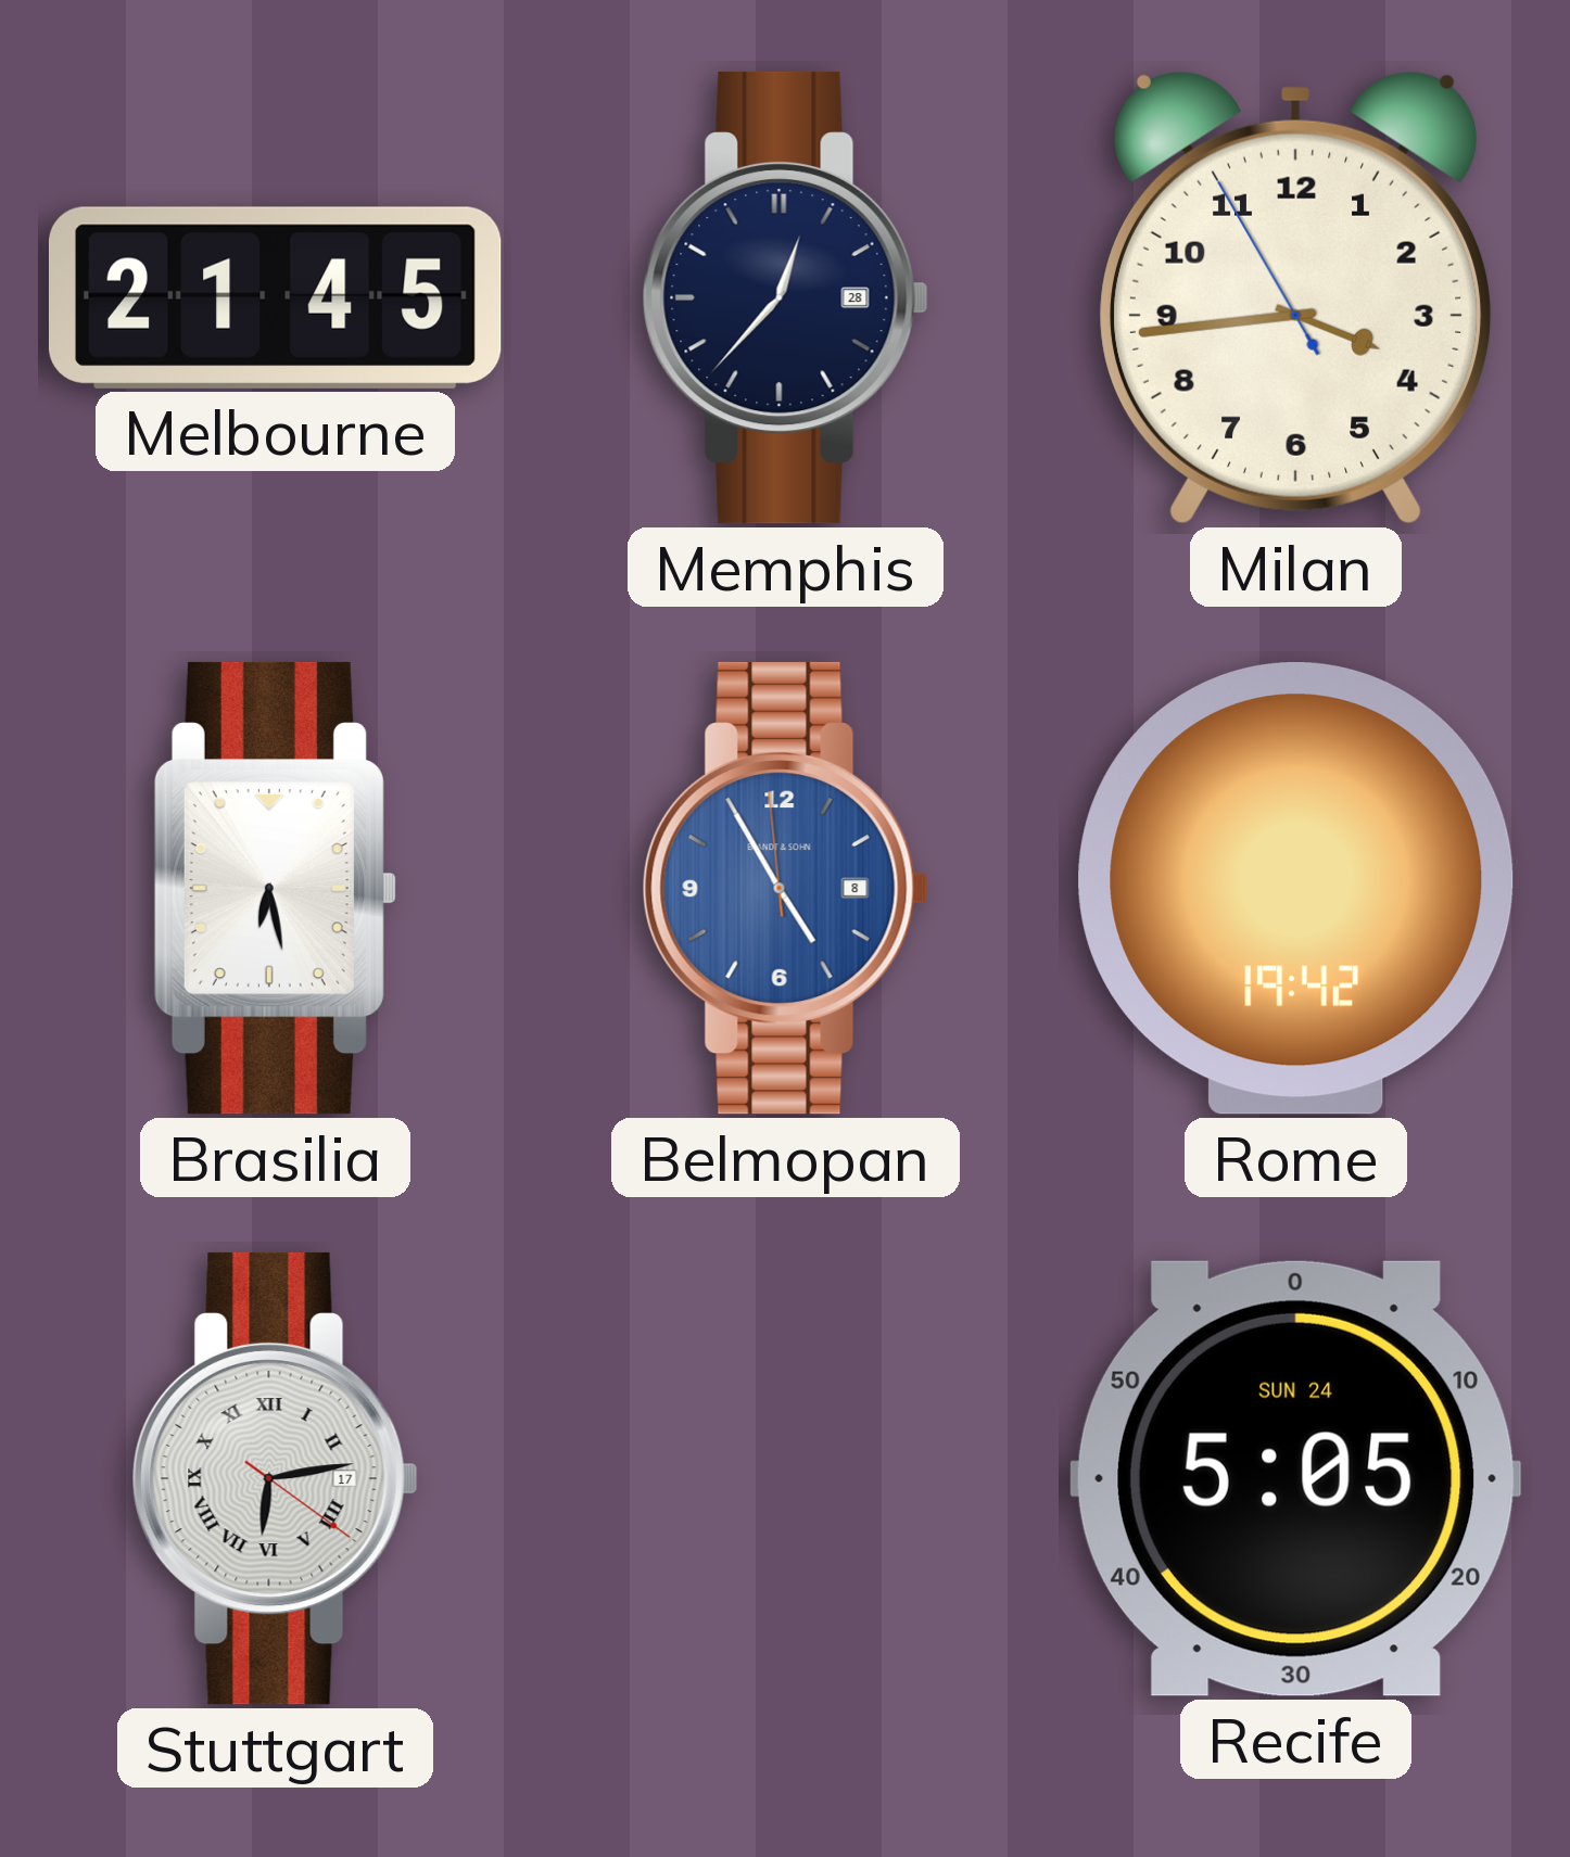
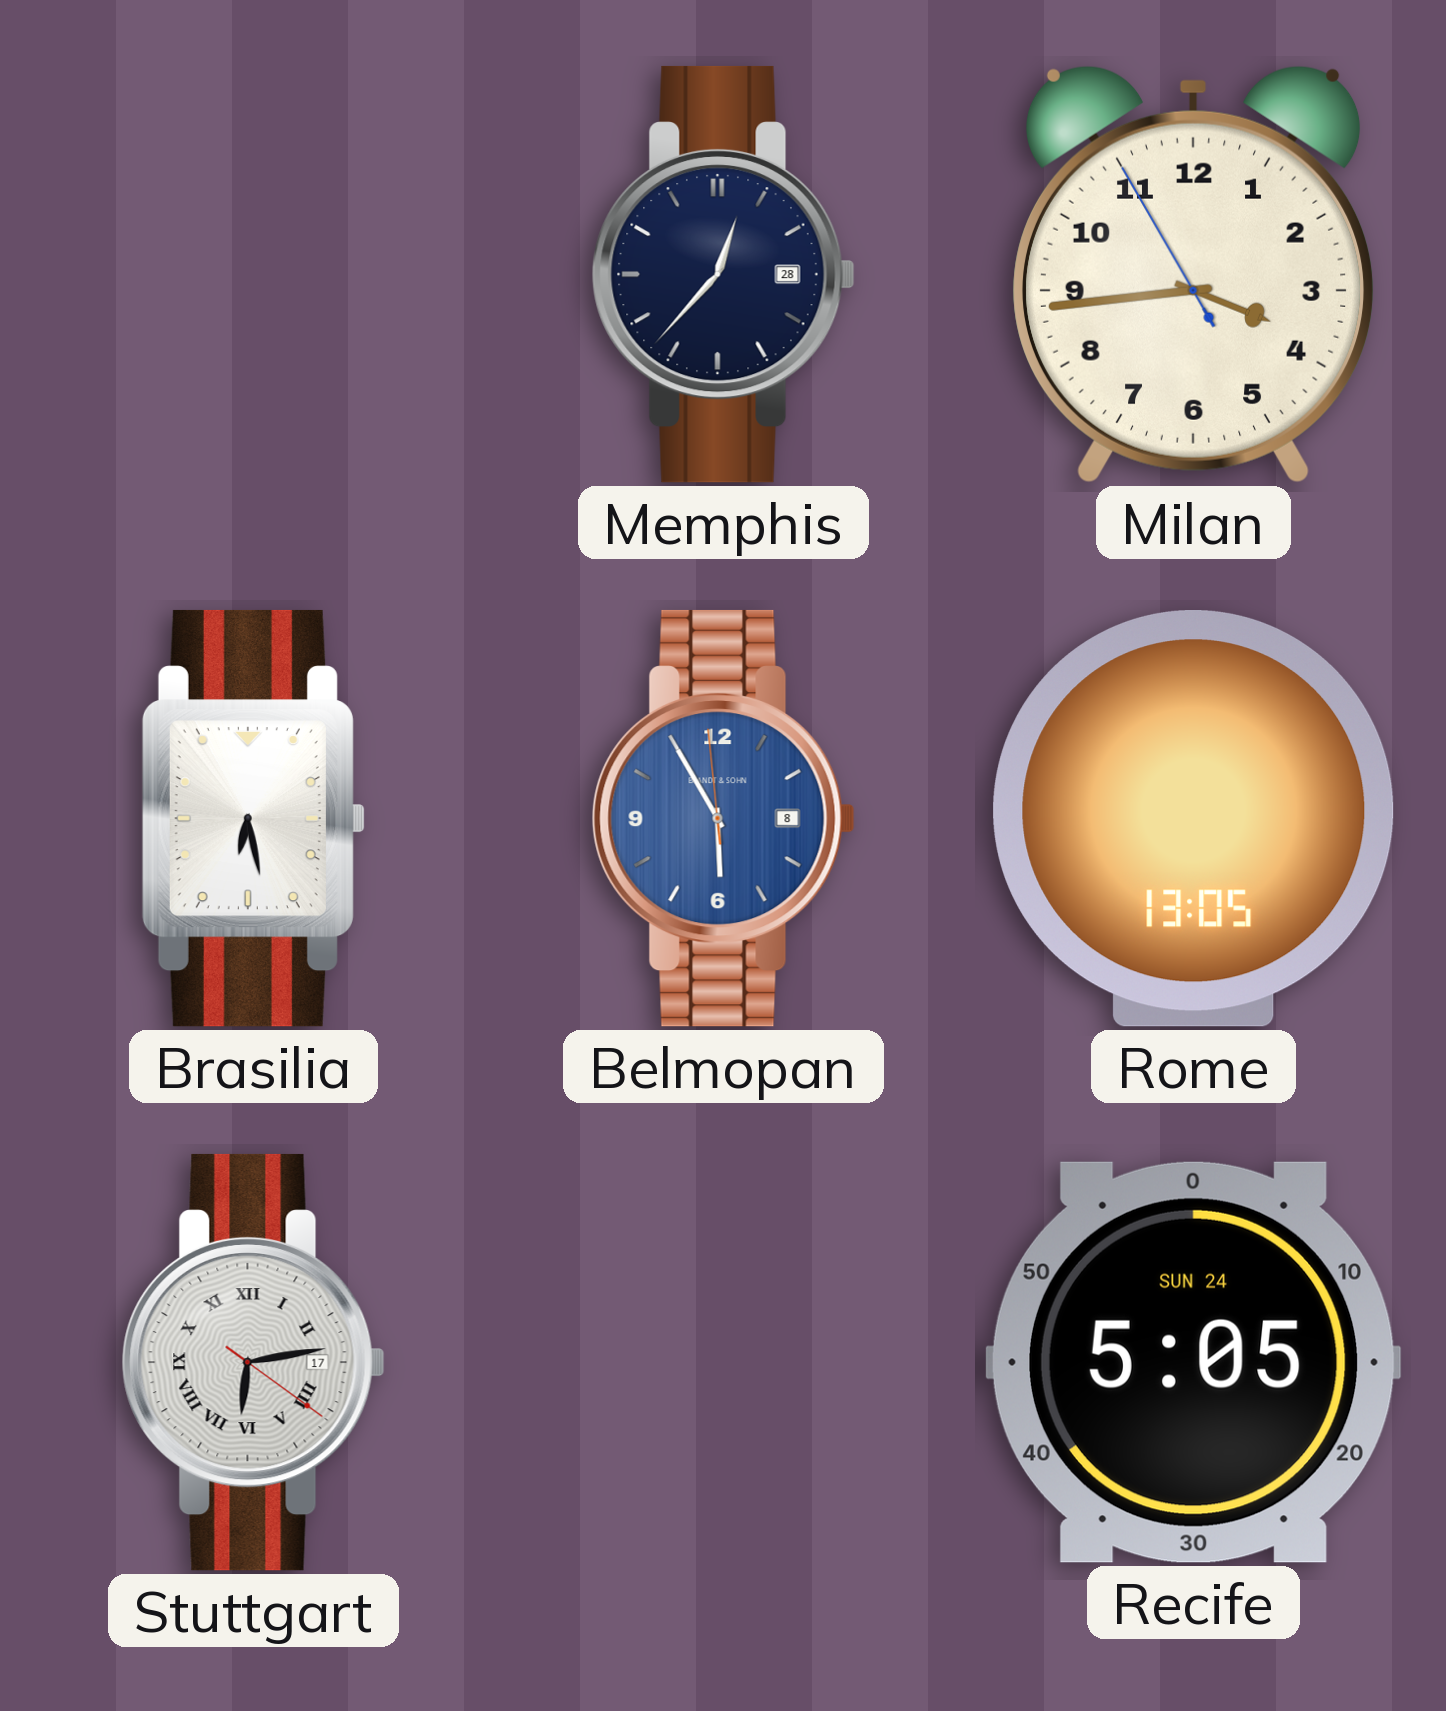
Melbourne: 21:45 -> none
Belmopan: 4:54 -> 5:54
Rome: 19:42 -> 13:05
